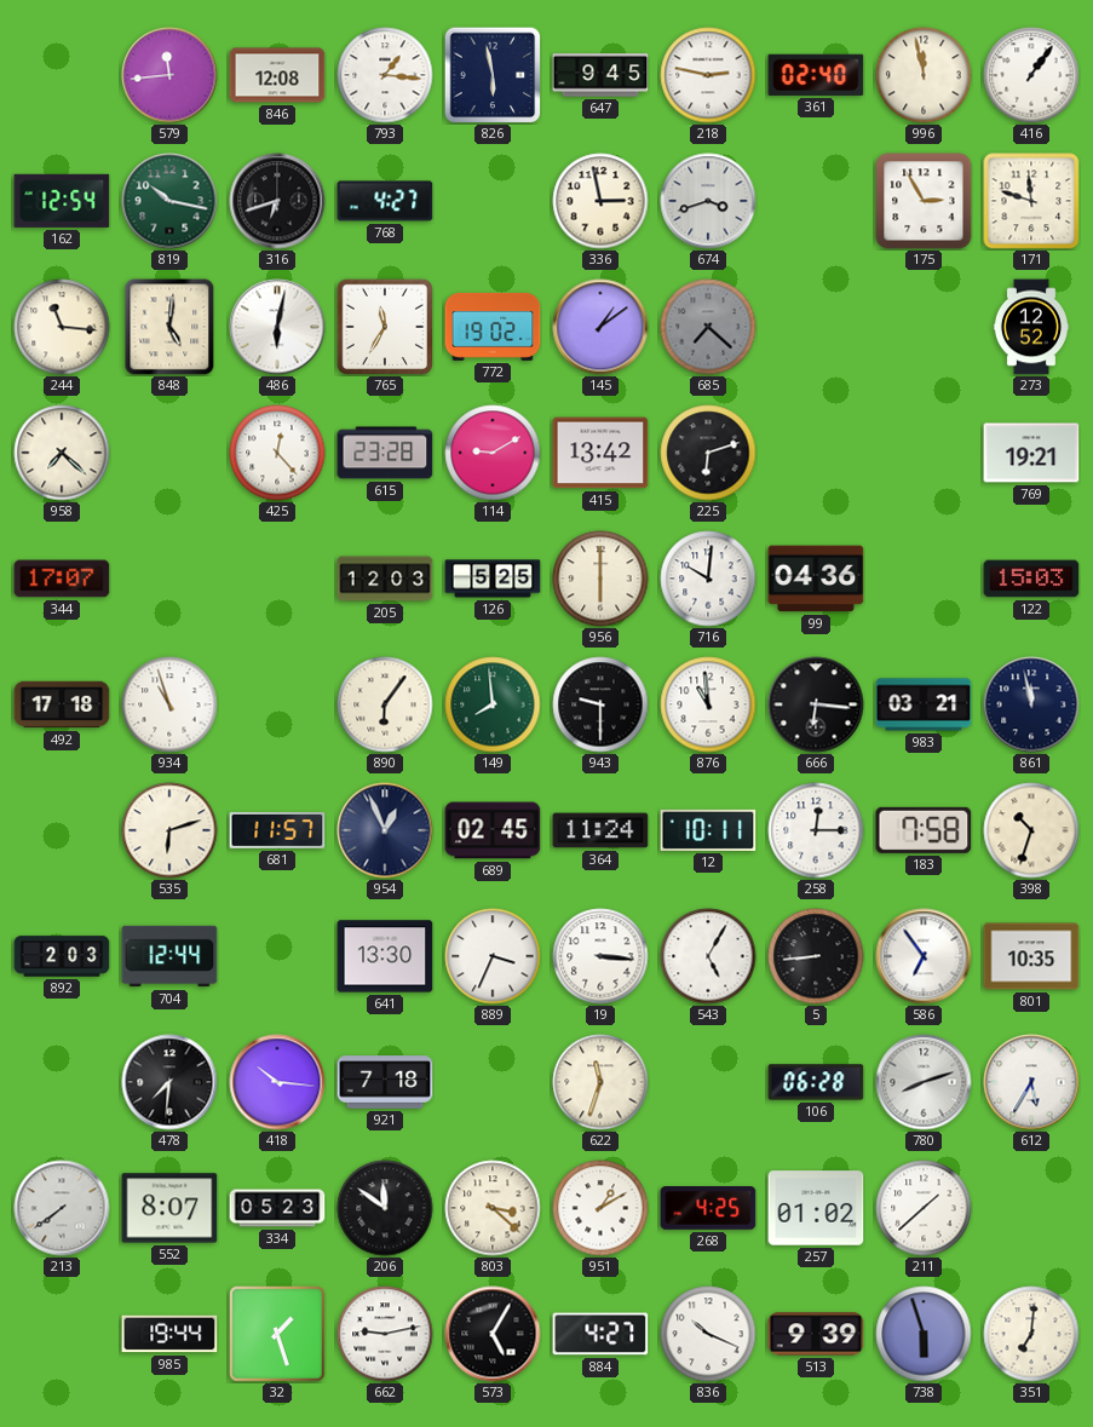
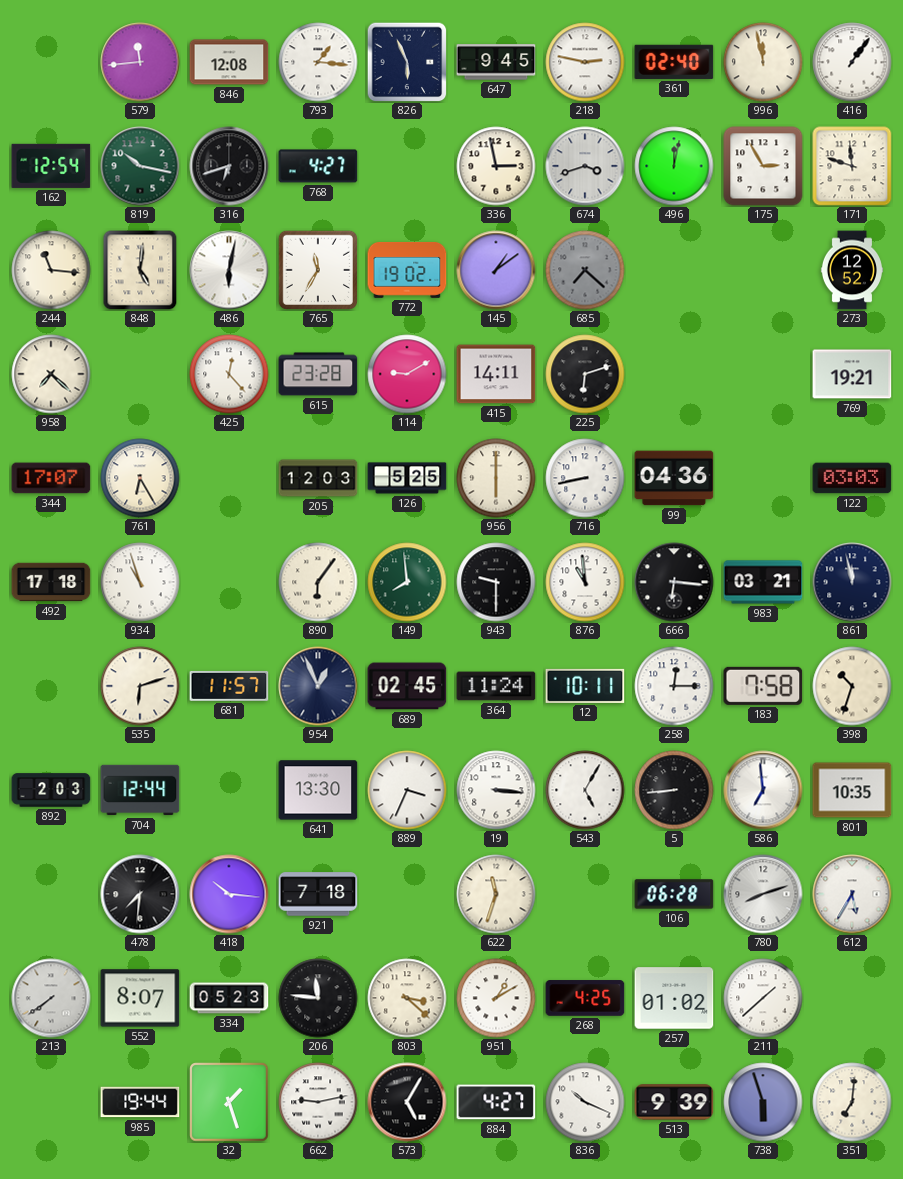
826: 5:58 -> 5:56
496: none -> 12:02
415: 13:42 -> 14:11
761: none -> 6:25
716: 10:01 -> 8:43
122: 15:03 -> 03:03
586: 6:54 -> 6:59
206: 11:51 -> 11:46
